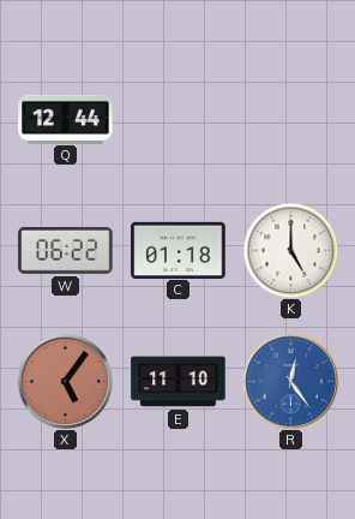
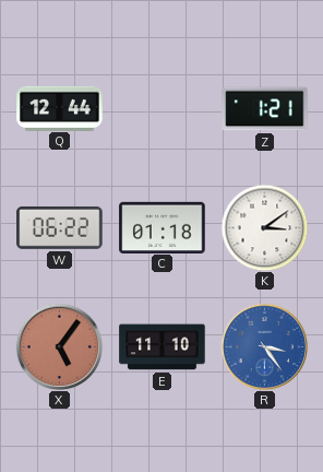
Z: none -> 1:21
K: 5:00 -> 3:09
R: 12:24 -> 3:24
